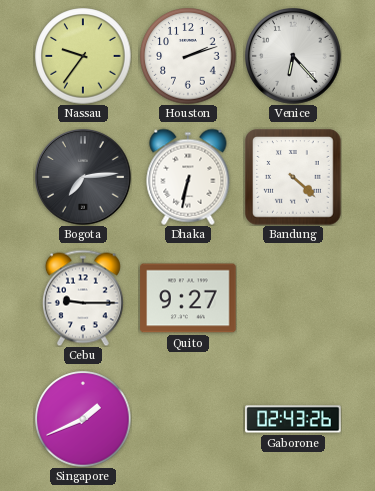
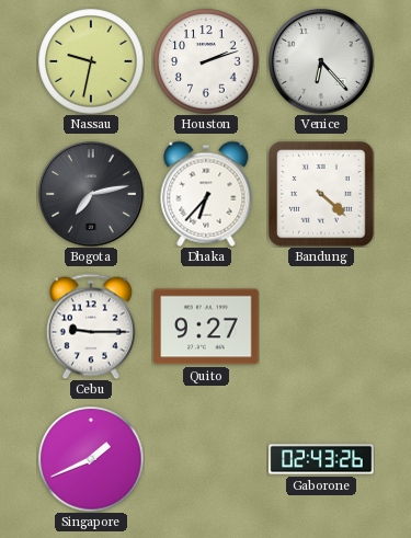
Nassau: 9:36 -> 9:32
Bogota: 7:14 -> 7:13
Dhaka: 6:32 -> 6:37
